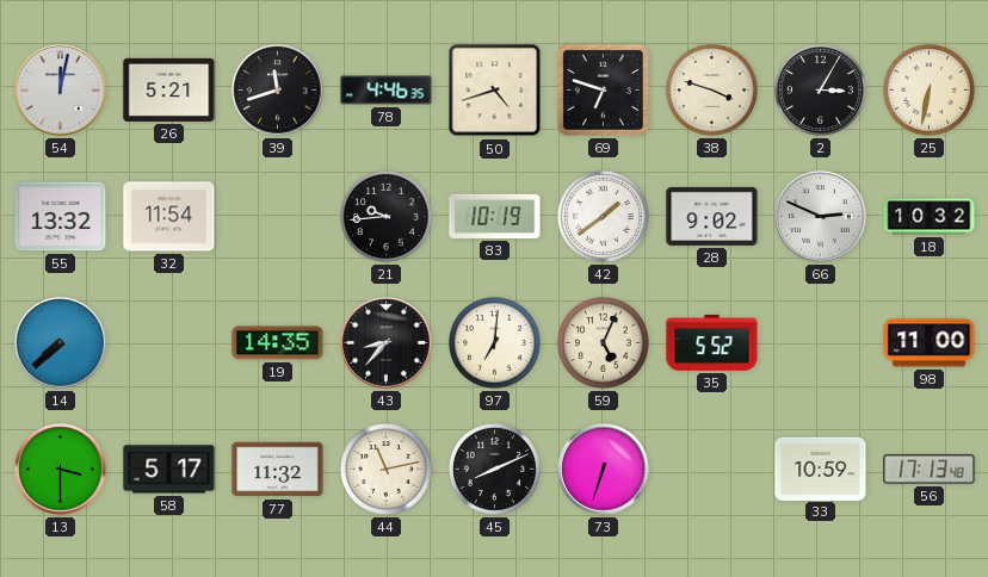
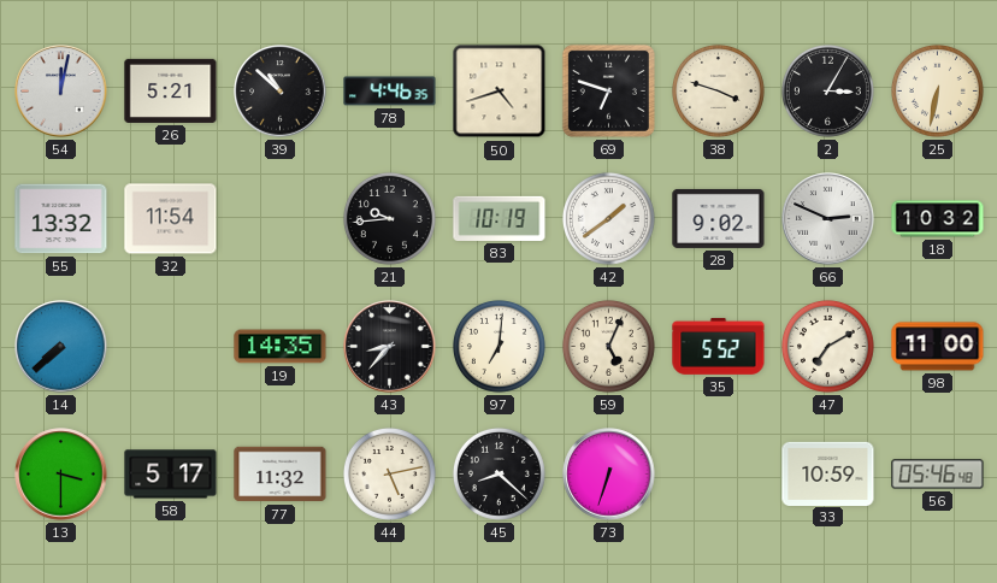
39: 11:42 -> 10:52
47: none -> 7:10
44: 11:13 -> 5:13
45: 8:11 -> 8:22
56: 17:13 -> 05:46
